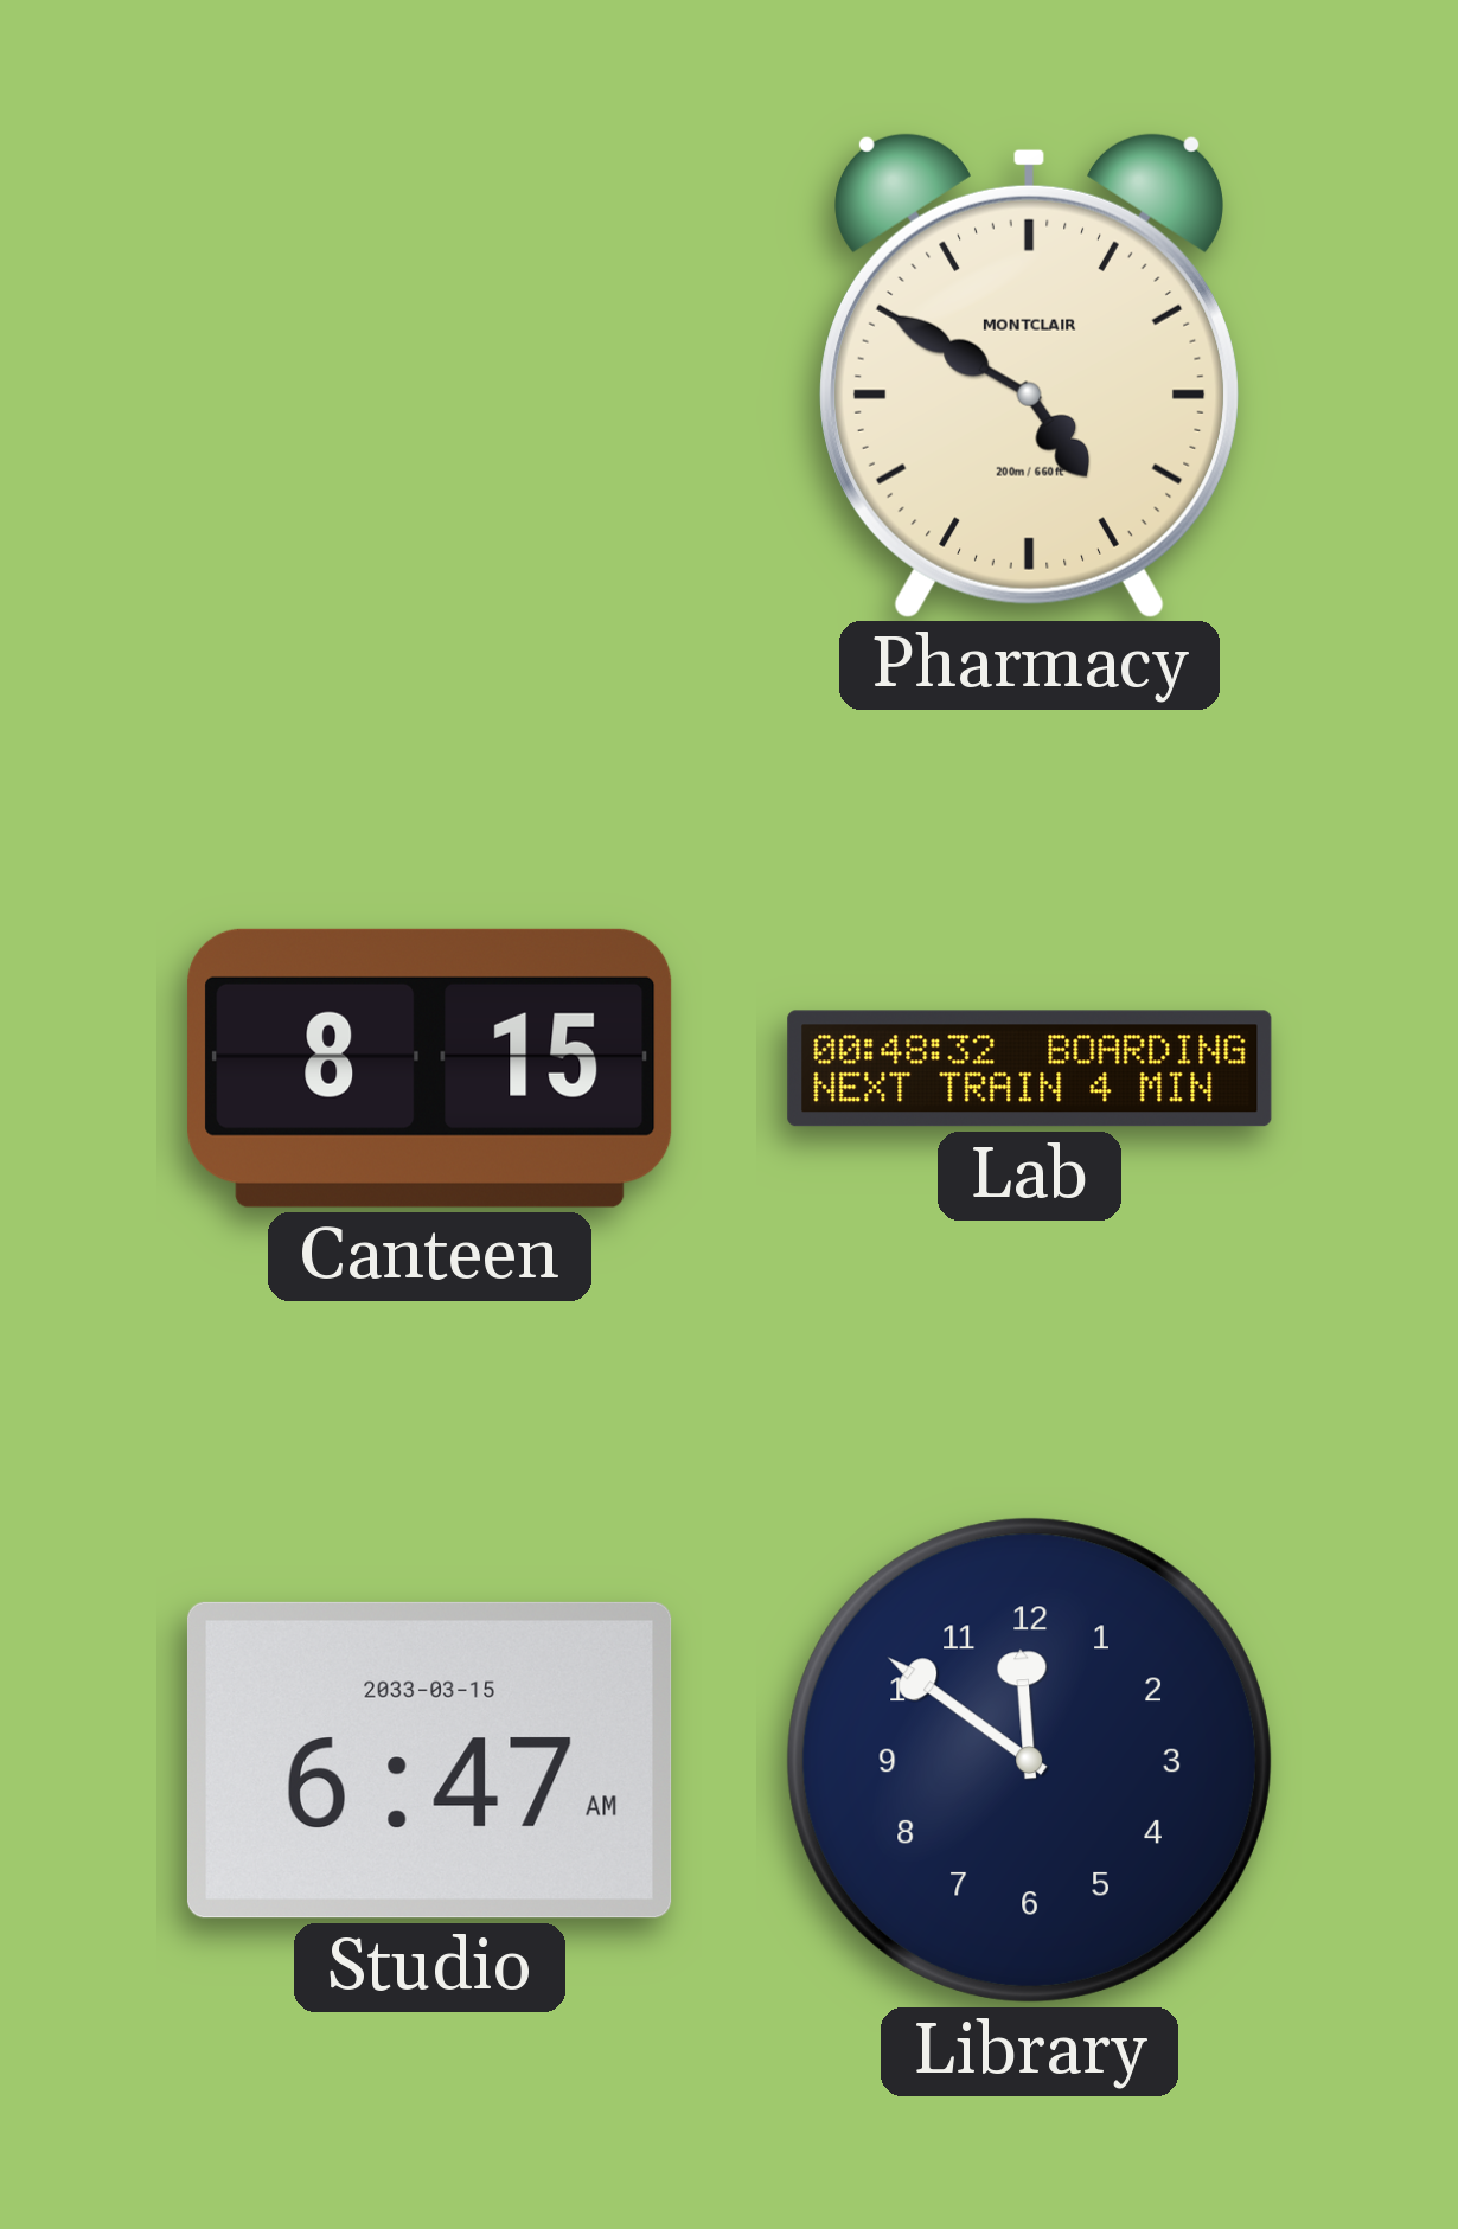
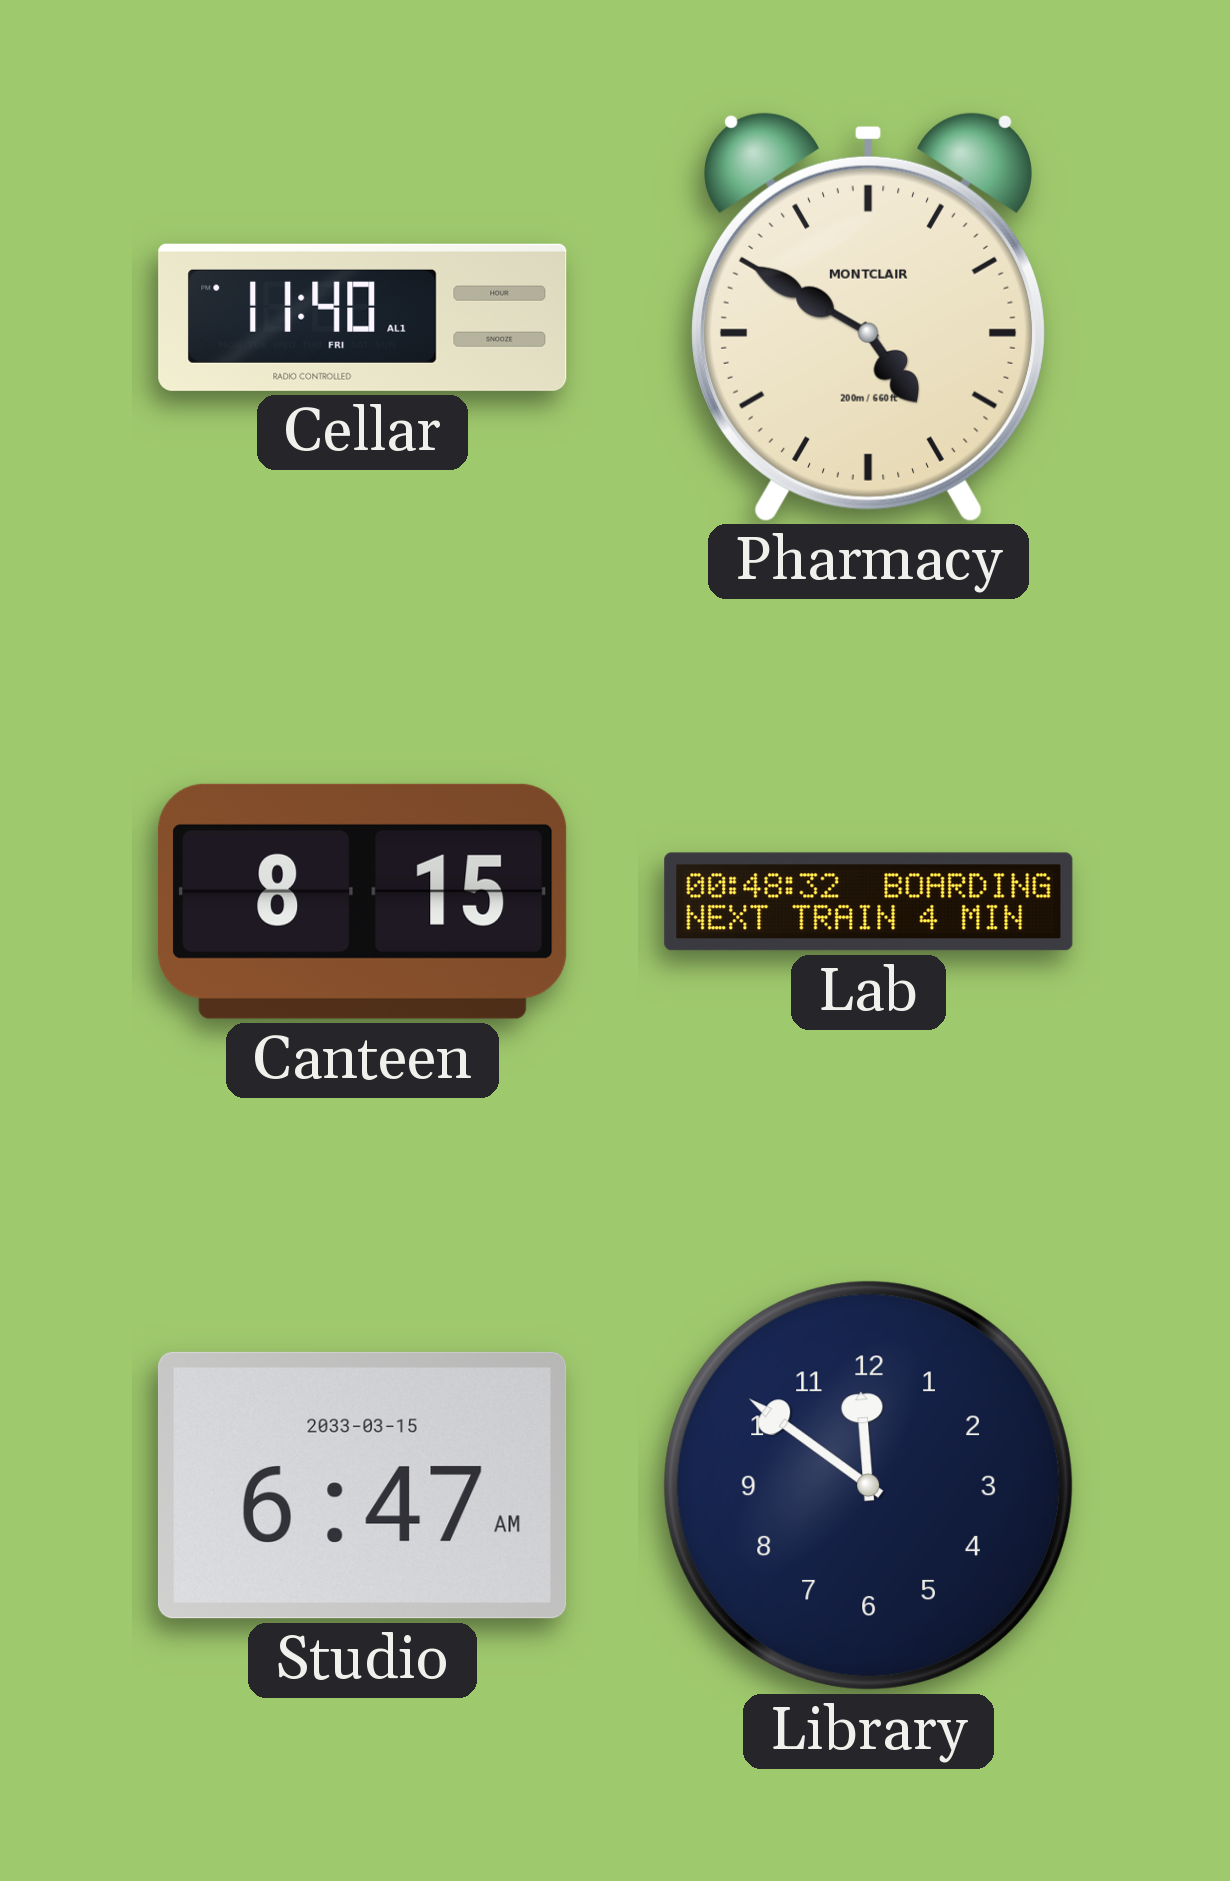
Cellar: none -> 11:40
